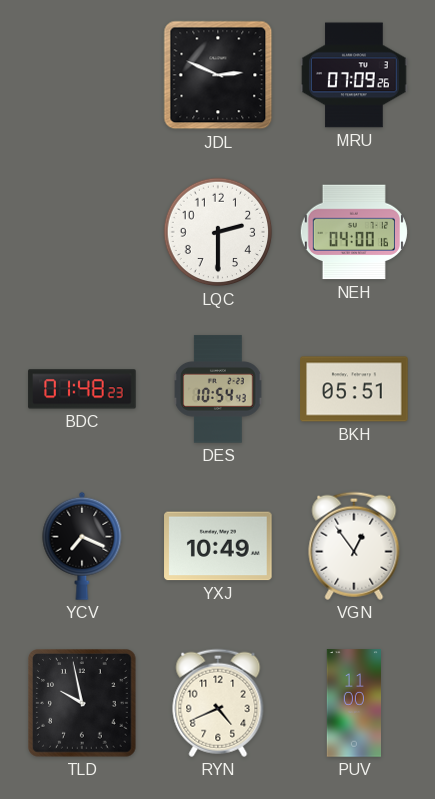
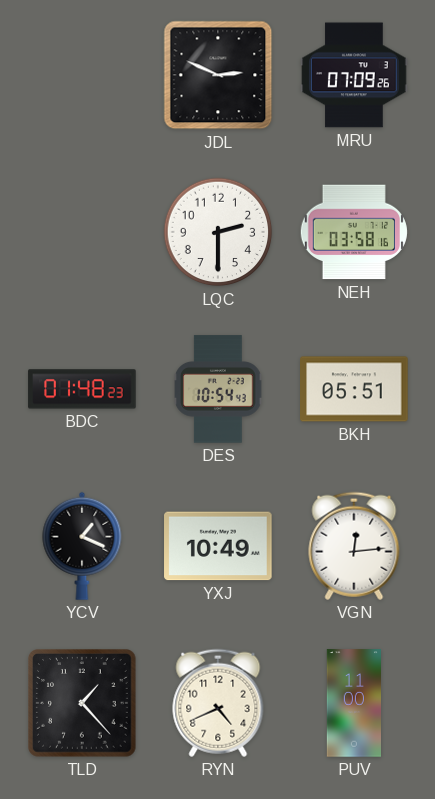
NEH: 04:00 -> 03:58
YCV: 7:19 -> 1:19
VGN: 12:54 -> 12:14
TLD: 9:58 -> 1:23
